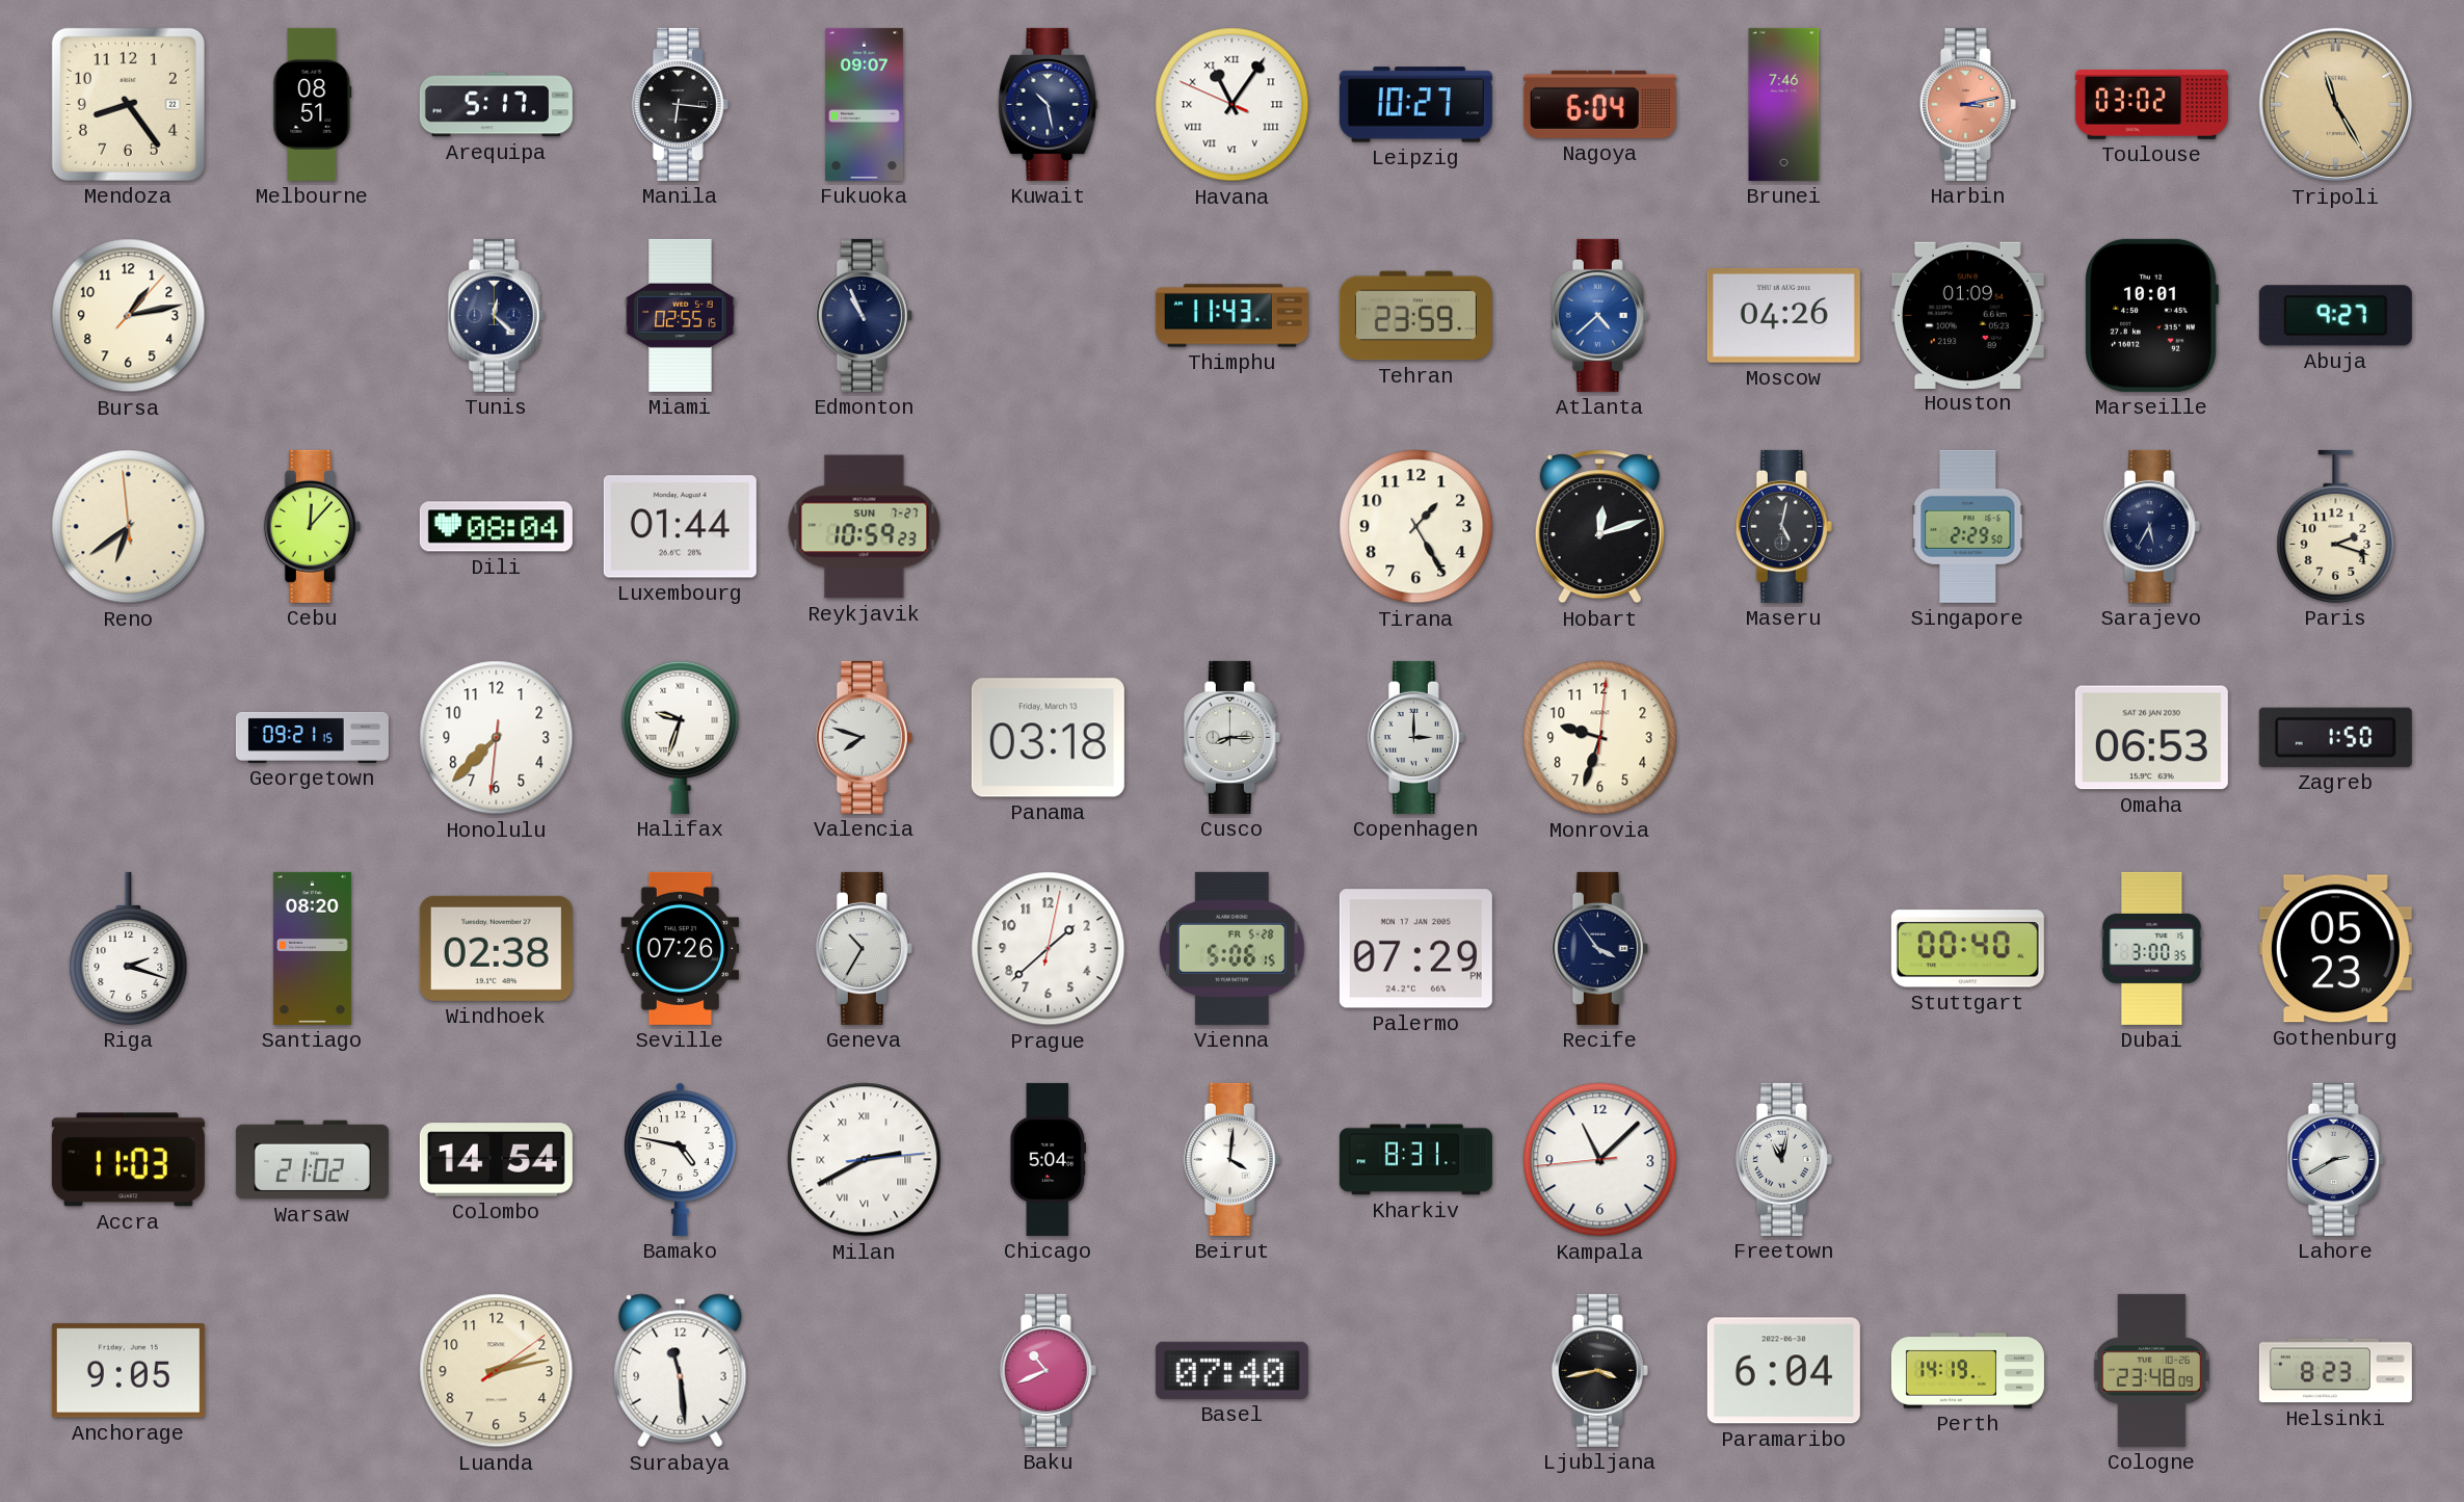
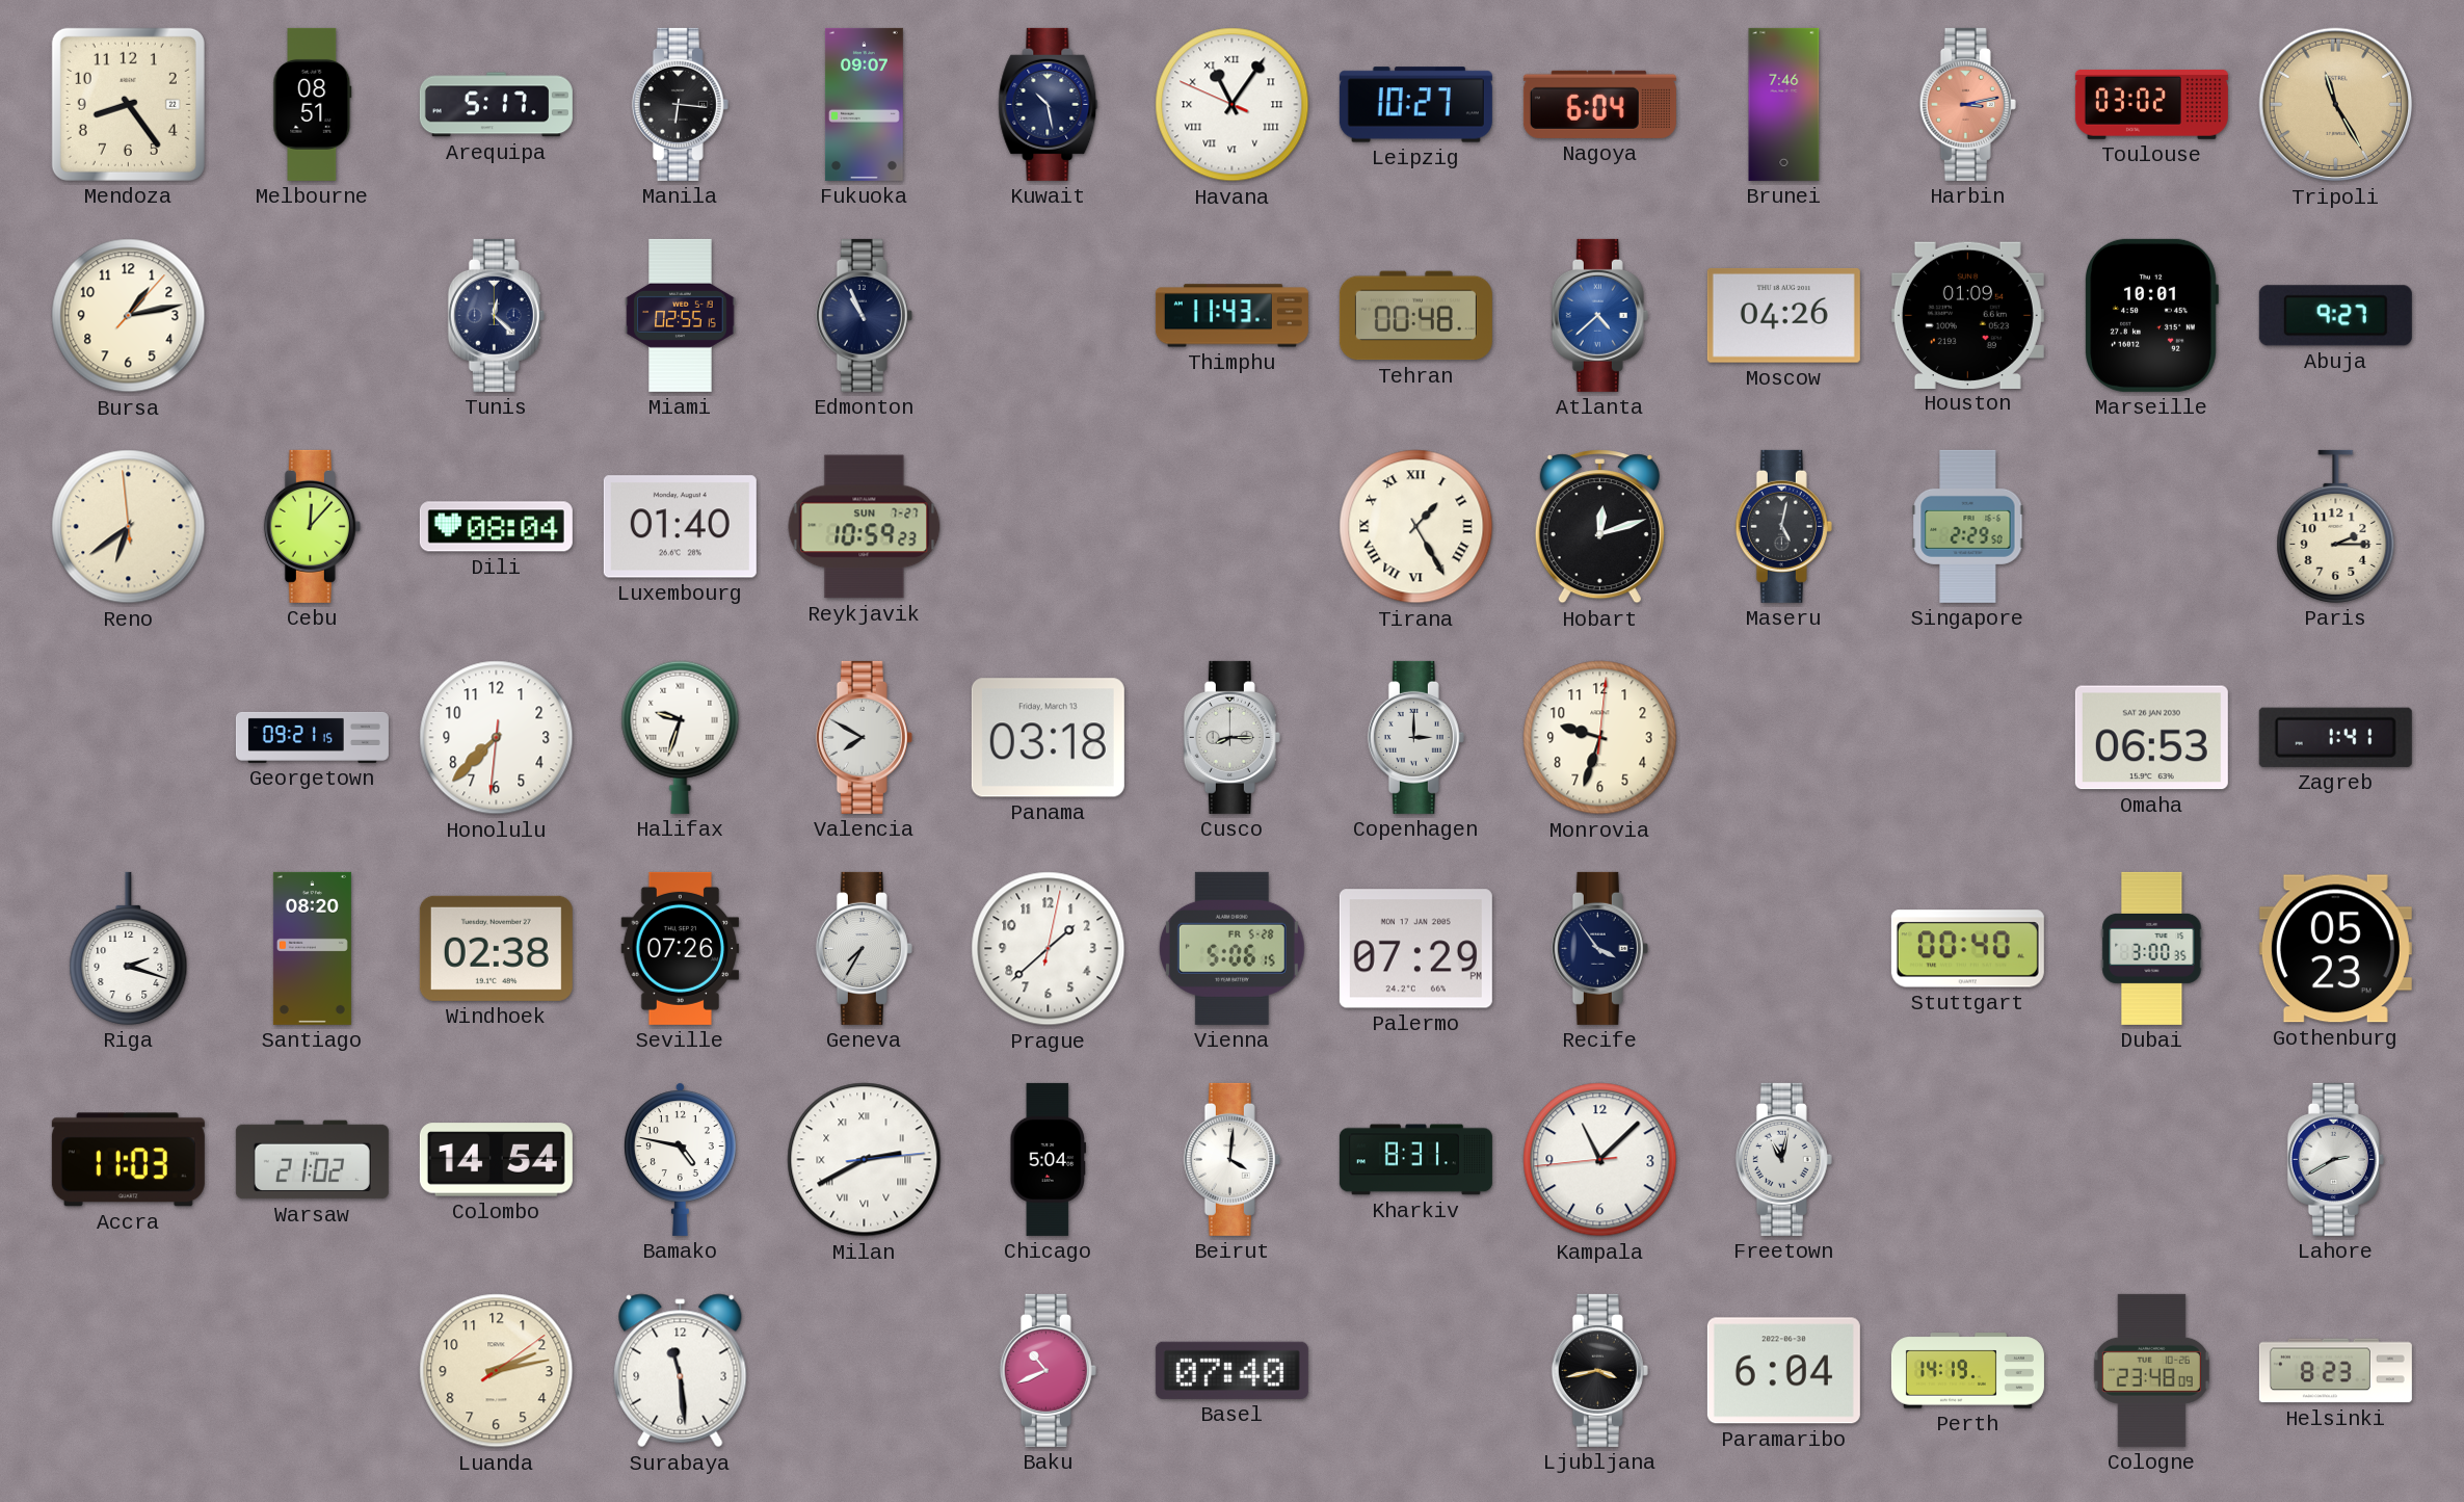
Tehran: 23:59 -> 00:48
Luxembourg: 01:44 -> 01:40
Tirana numerals: Arabic -> Roman
Sarajevo: 5:35 -> none
Paris: 2:18 -> 2:15
Valencia: 7:48 -> 7:50
Zagreb: 1:50 -> 1:41
Geneva: 10:35 -> 7:35
Anchorage: 9:05 -> none
